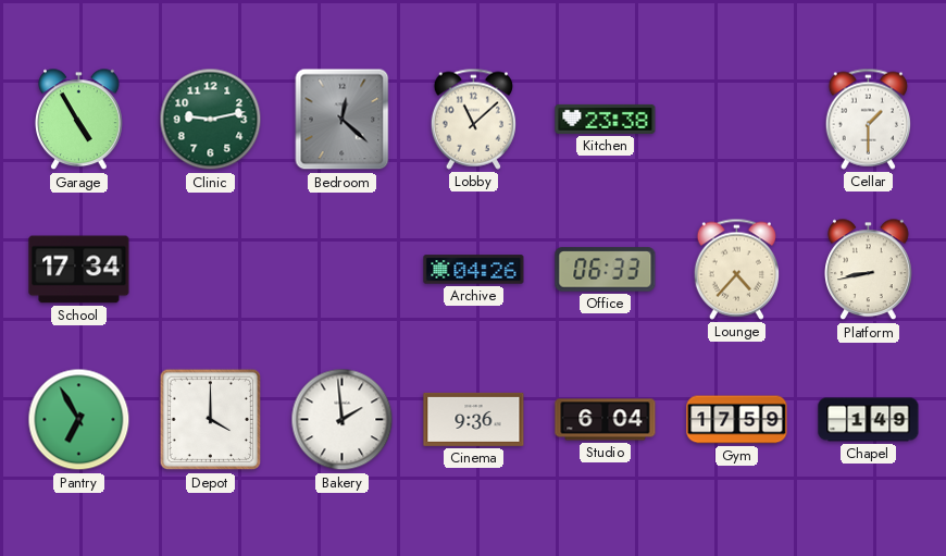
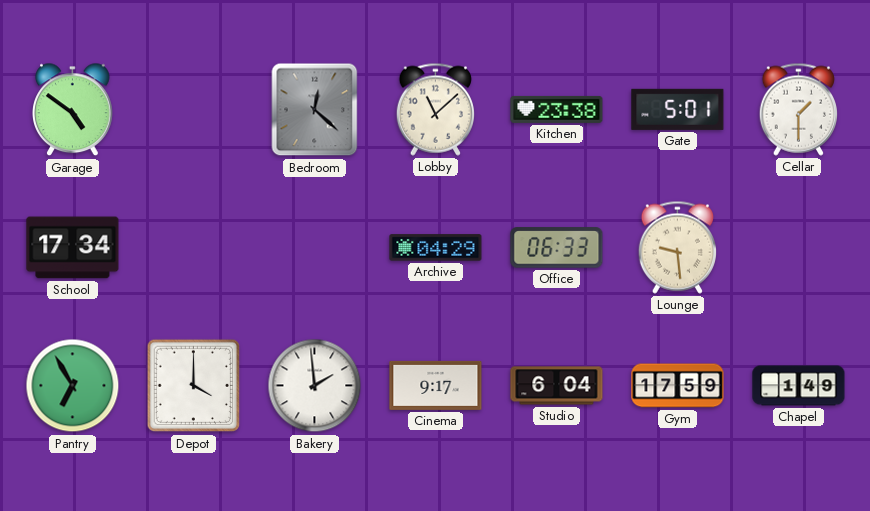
Garage: 4:55 -> 4:51
Clinic: 9:13 -> none
Gate: none -> 5:01
Archive: 04:26 -> 04:29
Lounge: 4:37 -> 9:29
Platform: 8:43 -> none
Cinema: 9:36 -> 9:17
